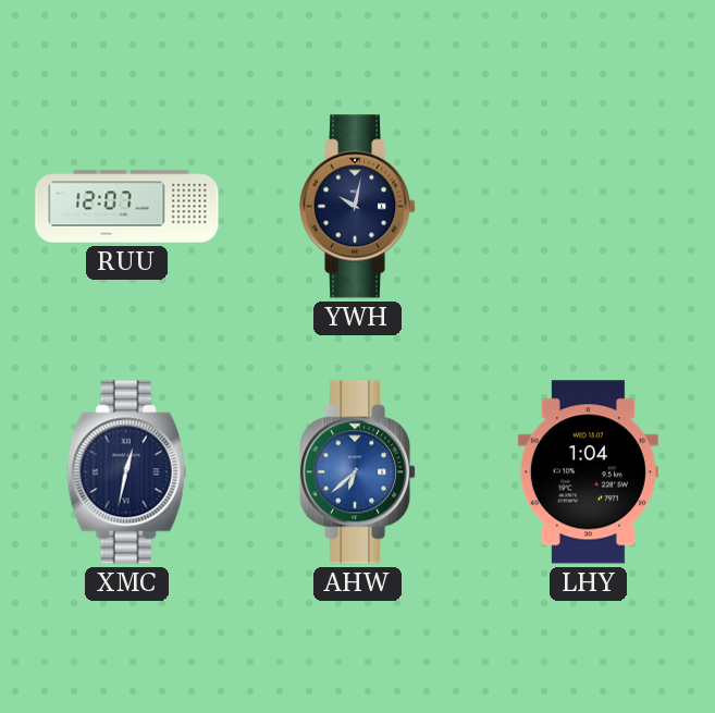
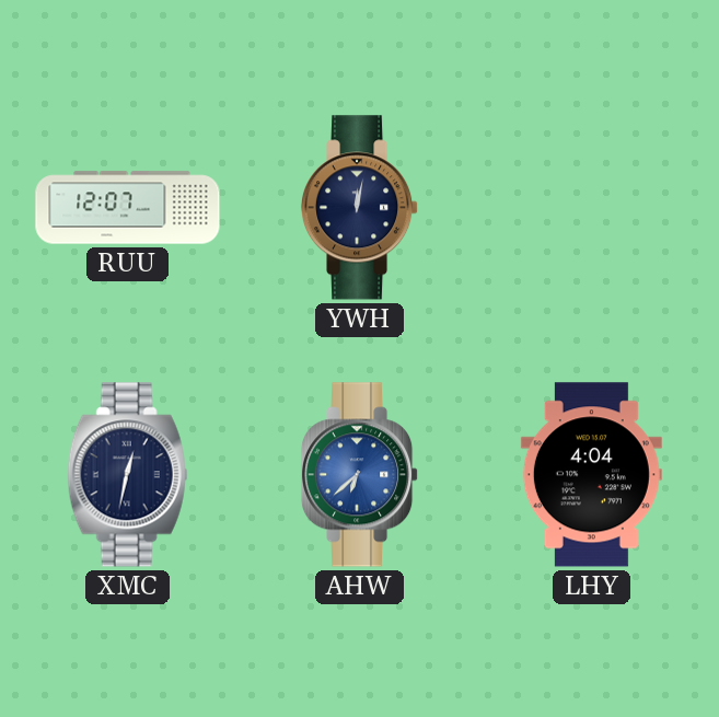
YWH: 10:02 -> 12:02
LHY: 1:04 -> 4:04
